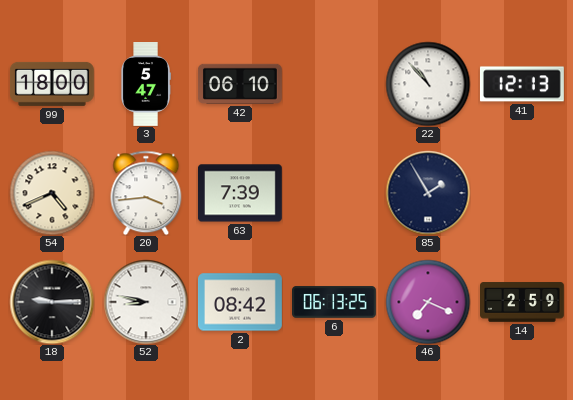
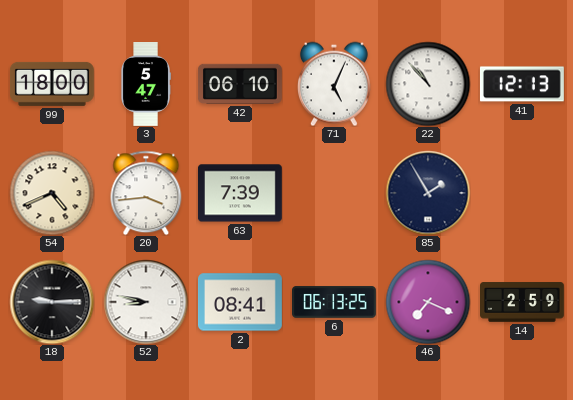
71: none -> 5:04
2: 08:42 -> 08:41
